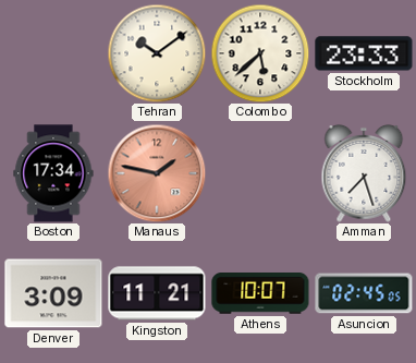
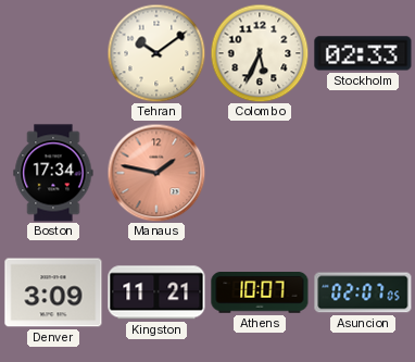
Colombo: 5:38 -> 5:34
Stockholm: 23:33 -> 02:33
Amman: 7:27 -> none
Asuncion: 02:45 -> 02:07
